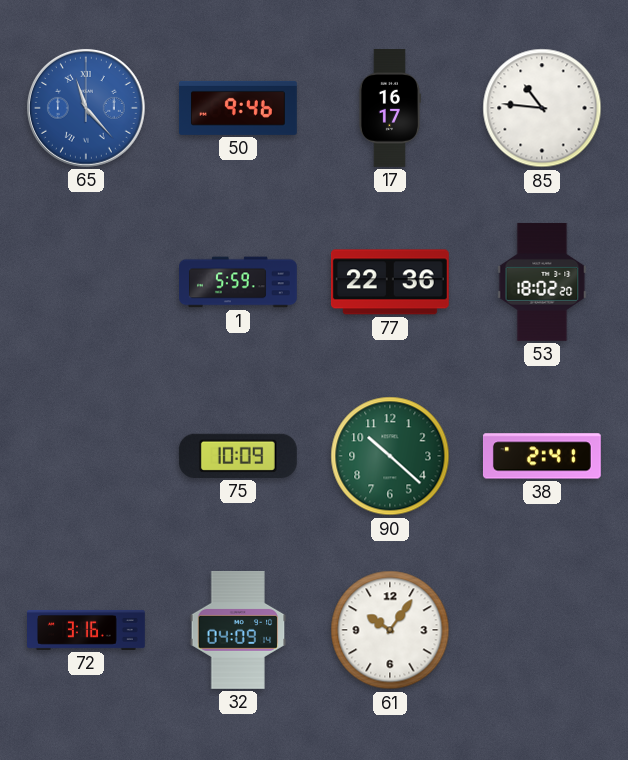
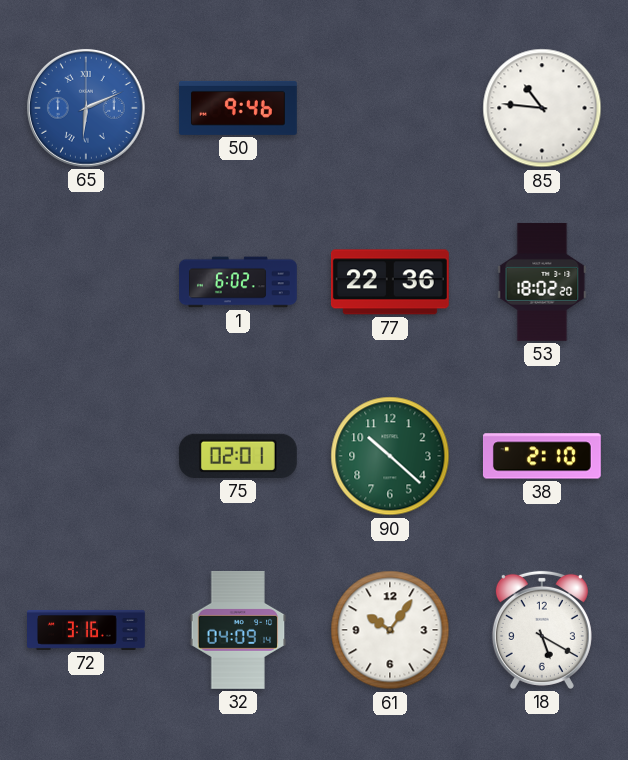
65: 11:23 -> 6:11
17: 16:17 -> none
1: 5:59 -> 6:02
75: 10:09 -> 02:01
38: 2:41 -> 2:10
18: none -> 5:20
